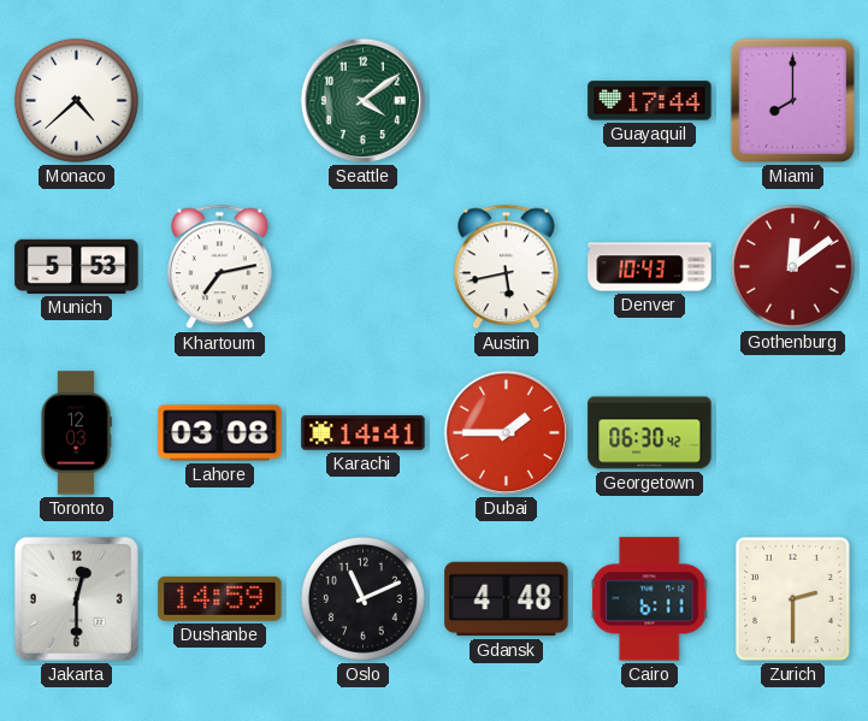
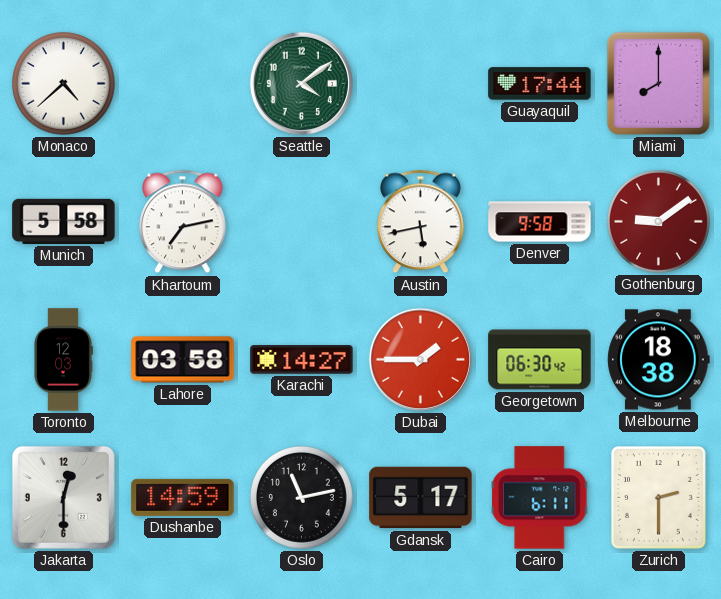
Munich: 5:53 -> 5:58
Denver: 10:43 -> 9:58
Gothenburg: 12:09 -> 9:09
Lahore: 03:08 -> 03:58
Karachi: 14:41 -> 14:27
Melbourne: none -> 18:38
Oslo: 11:11 -> 11:13
Gdansk: 4:48 -> 5:17
